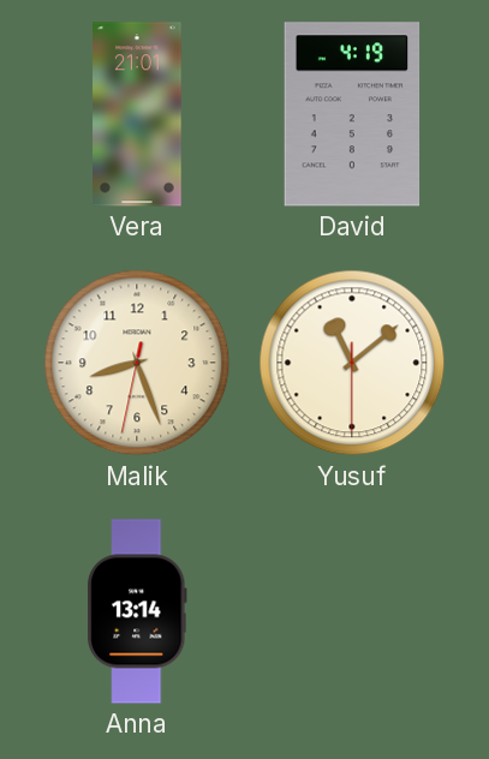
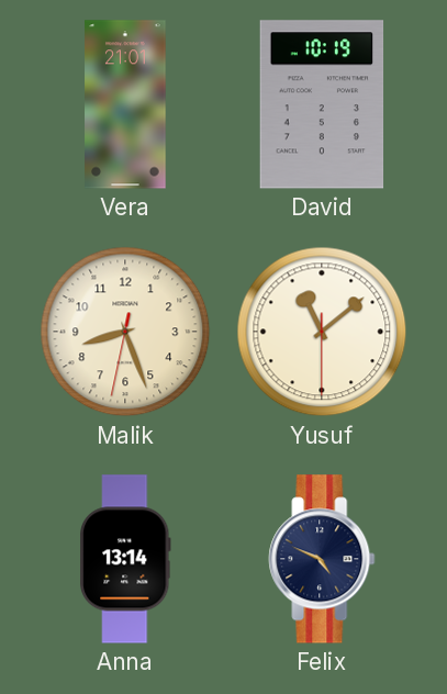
David: 4:19 -> 10:19
Felix: none -> 4:49
